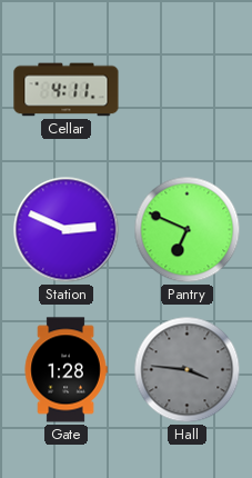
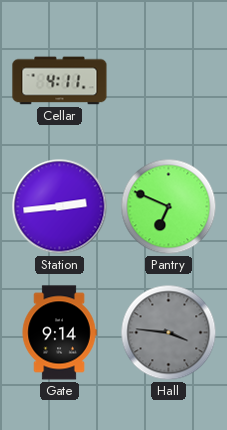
Station: 2:49 -> 2:44
Gate: 1:28 -> 9:14
